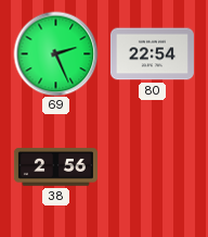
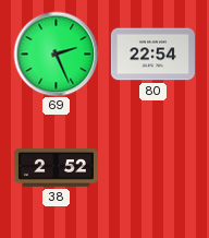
38: 2:56 -> 2:52
